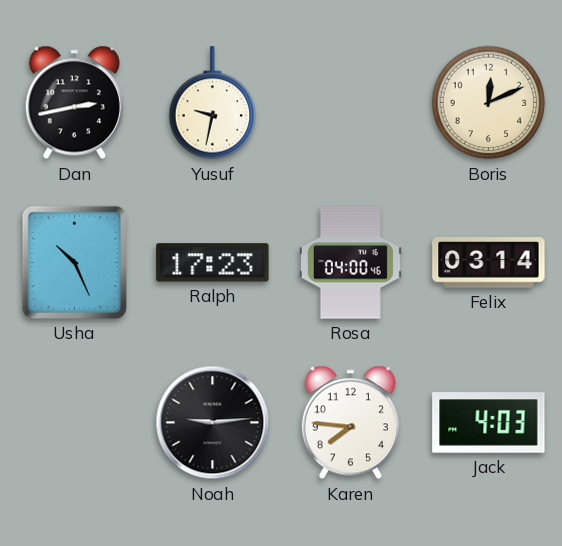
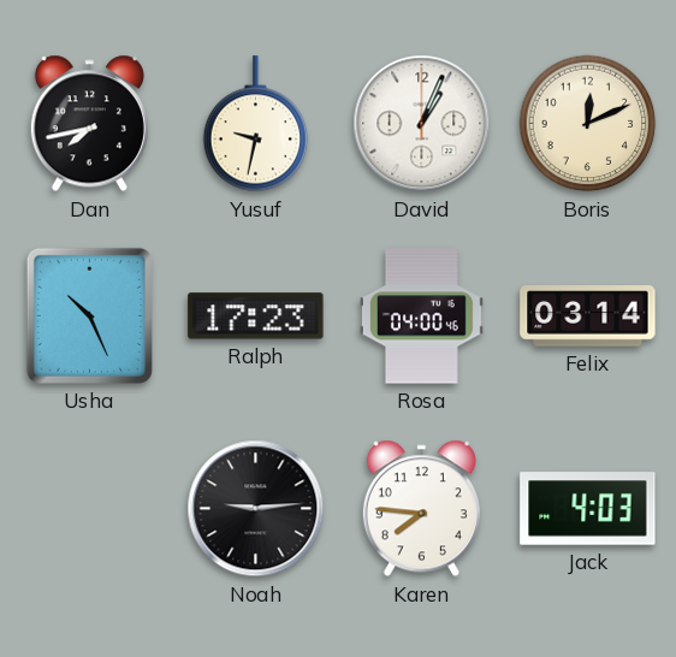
Dan: 2:43 -> 7:43
David: none -> 1:04
